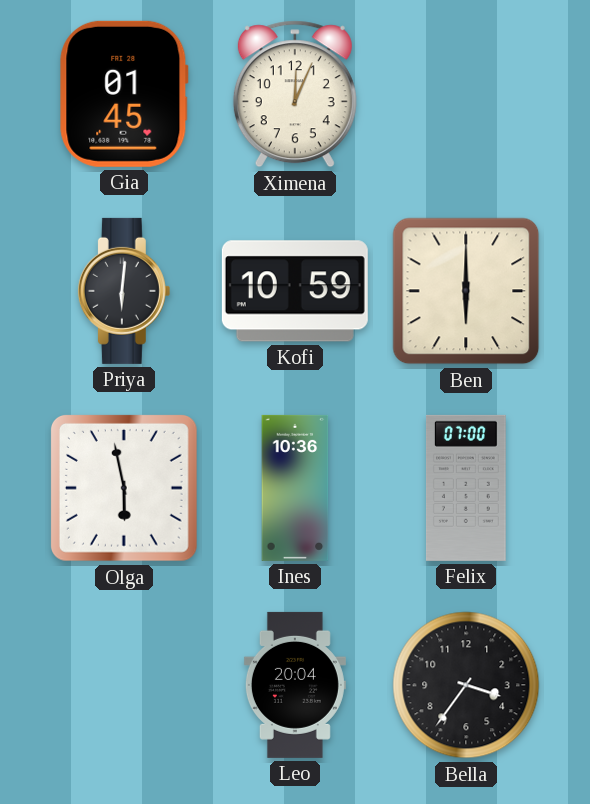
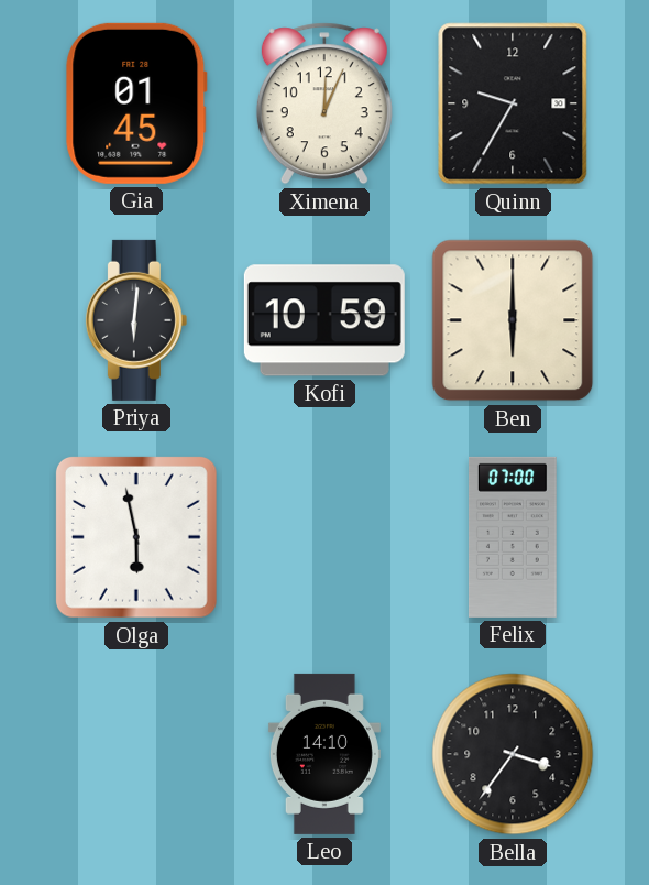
Quinn: none -> 9:35
Ines: 10:36 -> none
Leo: 20:04 -> 14:10
